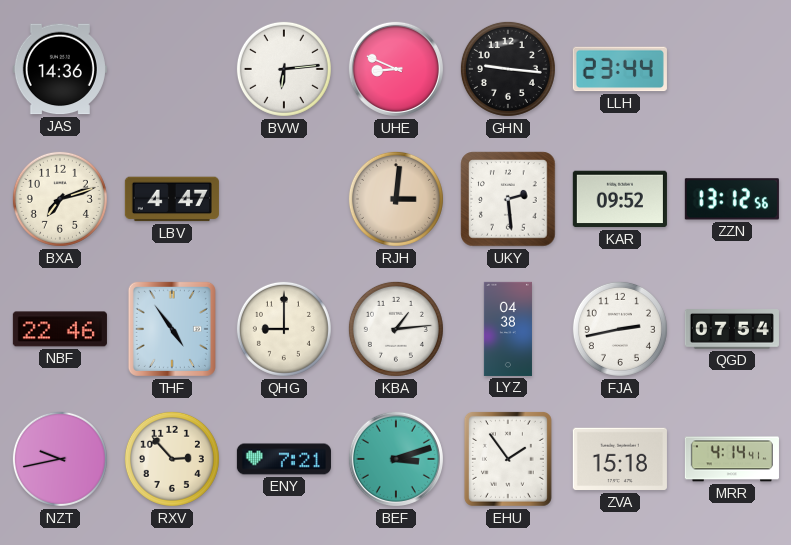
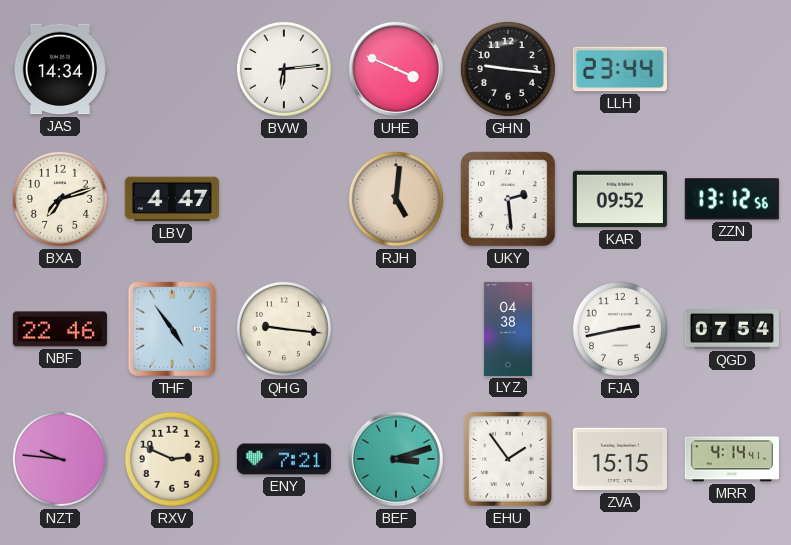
JAS: 14:36 -> 14:34
UHE: 8:49 -> 3:49
RJH: 3:01 -> 5:01
QHG: 9:00 -> 9:16
KBA: 1:14 -> none
NZT: 9:43 -> 9:46
RXV: 2:53 -> 2:49
ZVA: 15:18 -> 15:15
